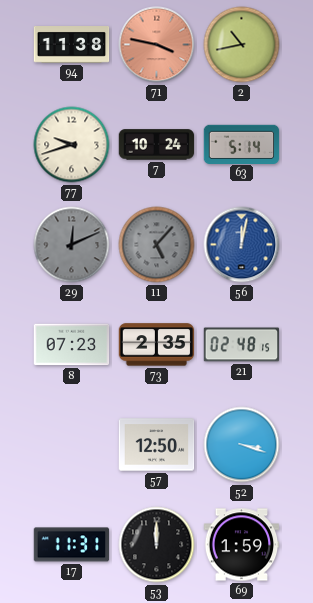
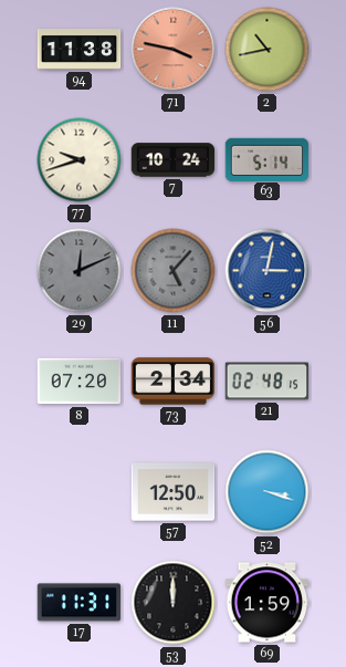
56: 12:02 -> 3:02
8: 07:23 -> 07:20
73: 2:35 -> 2:34
